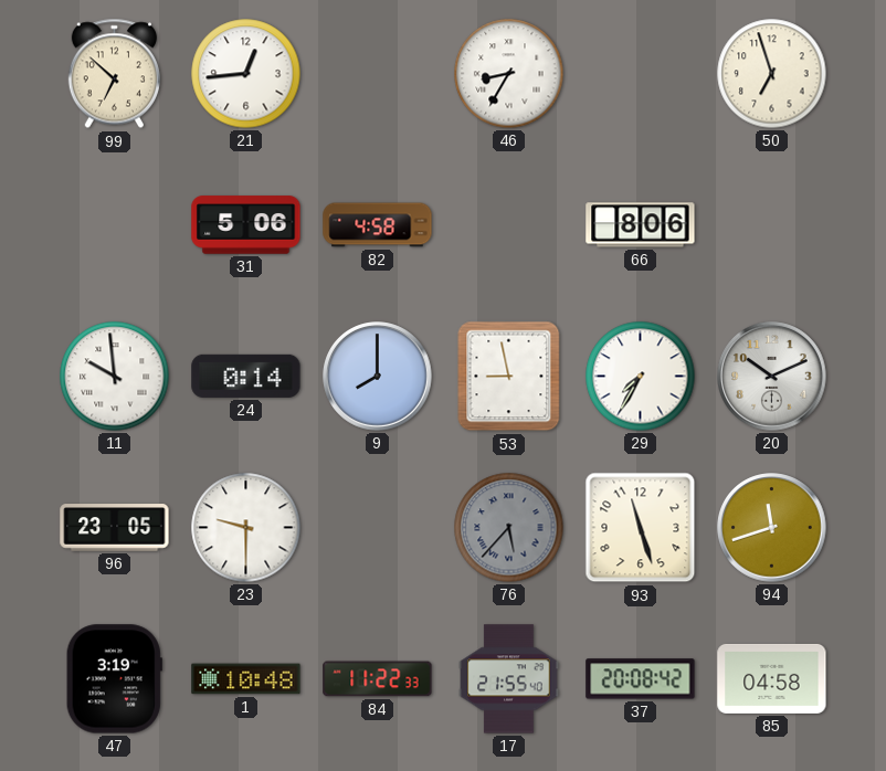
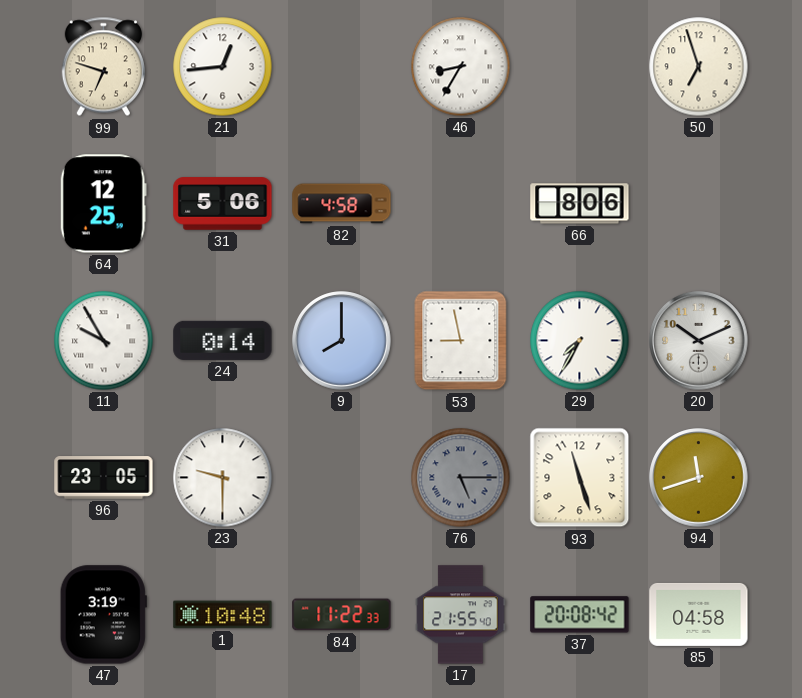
99: 6:52 -> 6:48
64: none -> 12:25
11: 9:59 -> 9:55
76: 5:37 -> 5:15
